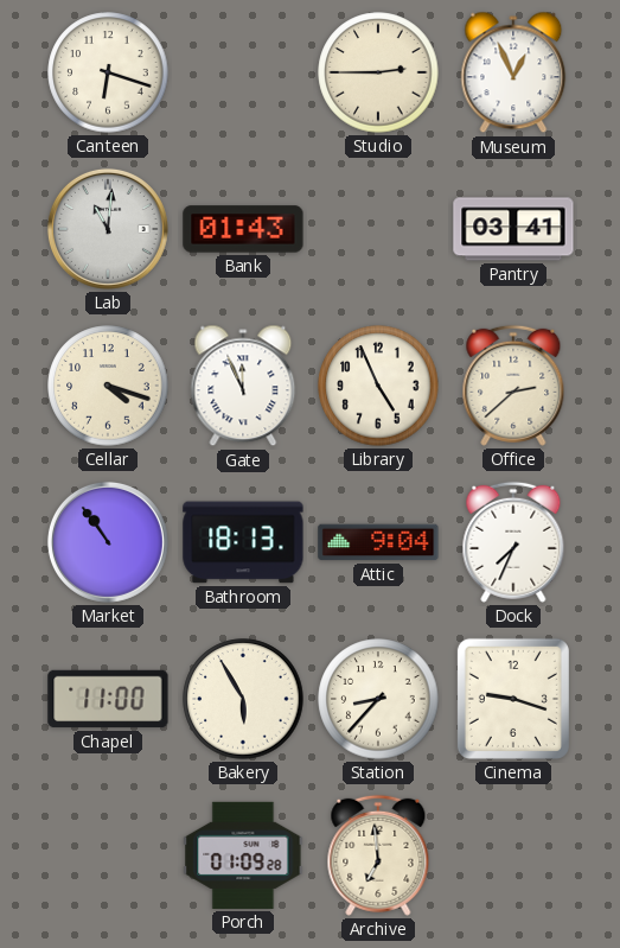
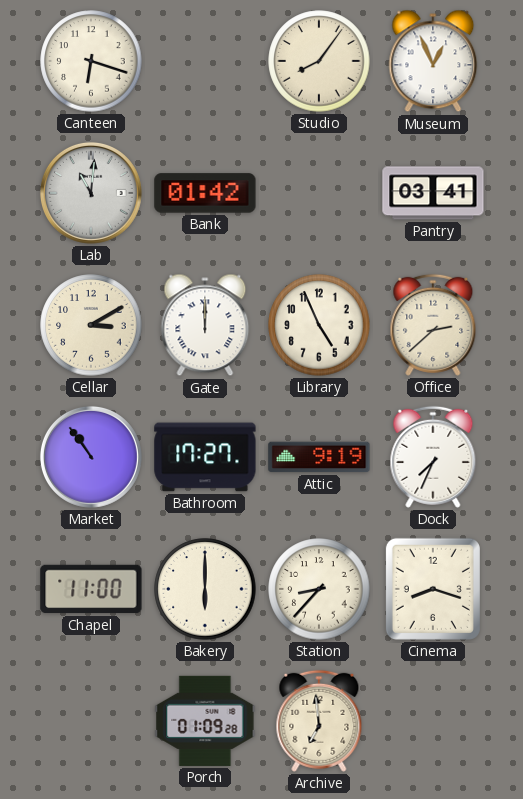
Studio: 2:45 -> 8:06
Bank: 01:43 -> 01:42
Cellar: 4:18 -> 3:10
Gate: 11:56 -> 12:00
Bathroom: 18:13 -> 17:27
Attic: 9:04 -> 9:19
Bakery: 5:55 -> 6:00
Cinema: 9:18 -> 8:18
